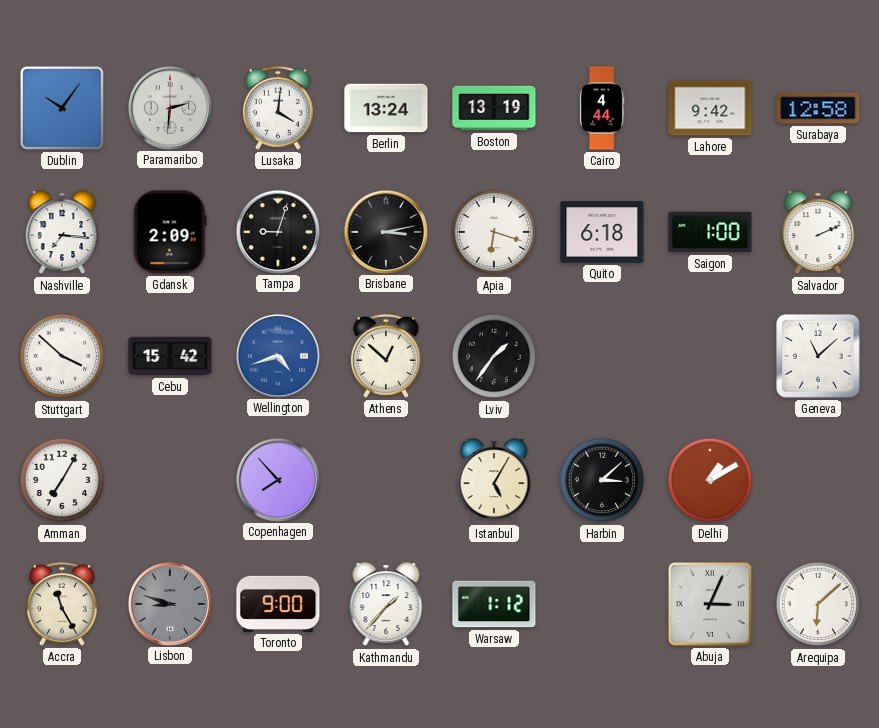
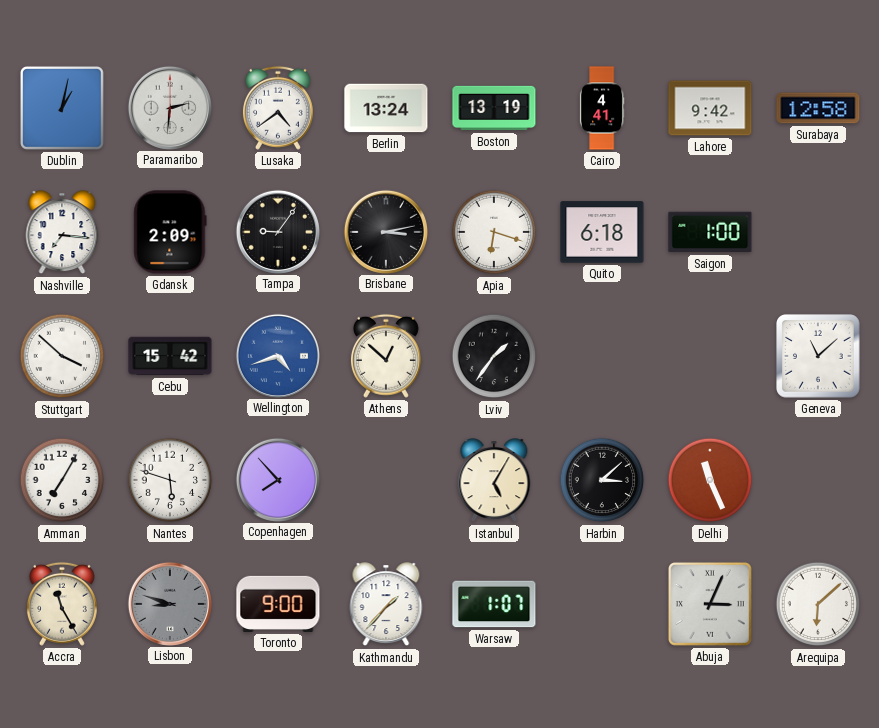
Dublin: 10:06 -> 1:02
Lusaka: 4:01 -> 4:39
Cairo: 4:44 -> 4:41
Tampa: 9:03 -> 9:06
Salvador: 2:11 -> none
Nantes: none -> 5:48
Delhi: 1:10 -> 11:26
Warsaw: 1:12 -> 1:07
